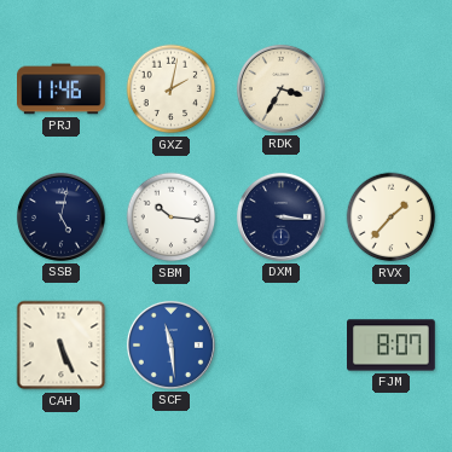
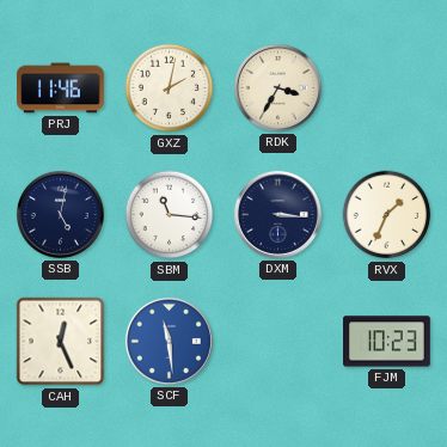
SBM: 10:16 -> 11:16
RVX: 1:37 -> 1:34
CAH: 5:26 -> 12:26
FJM: 8:07 -> 10:23
